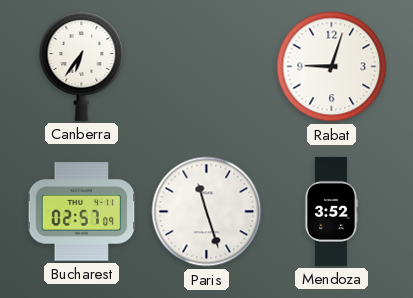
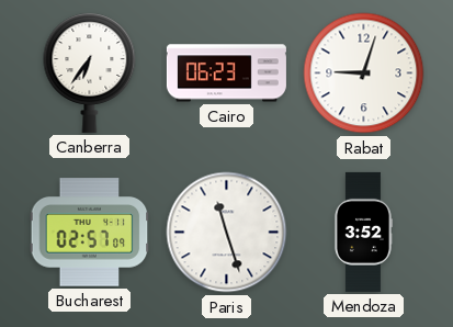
Cairo: none -> 06:23
